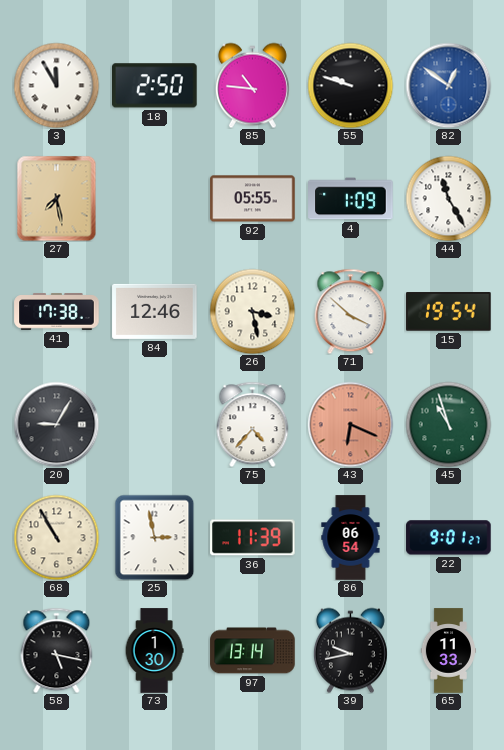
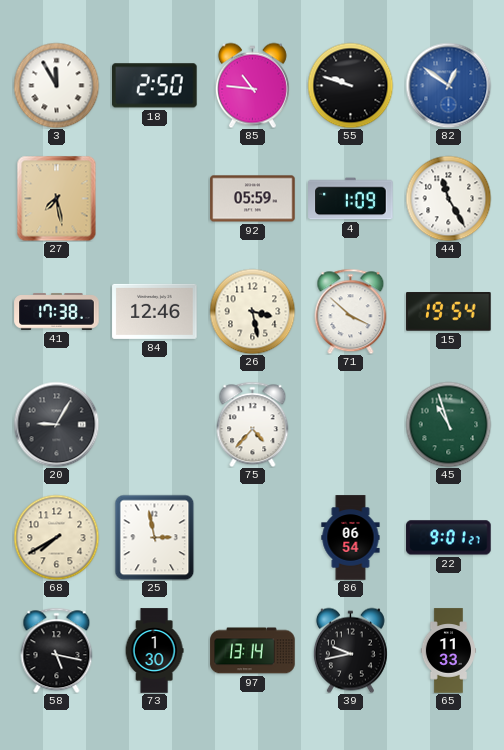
92: 05:55 -> 05:59
43: 6:19 -> none
68: 10:55 -> 7:40
36: 11:39 -> none
